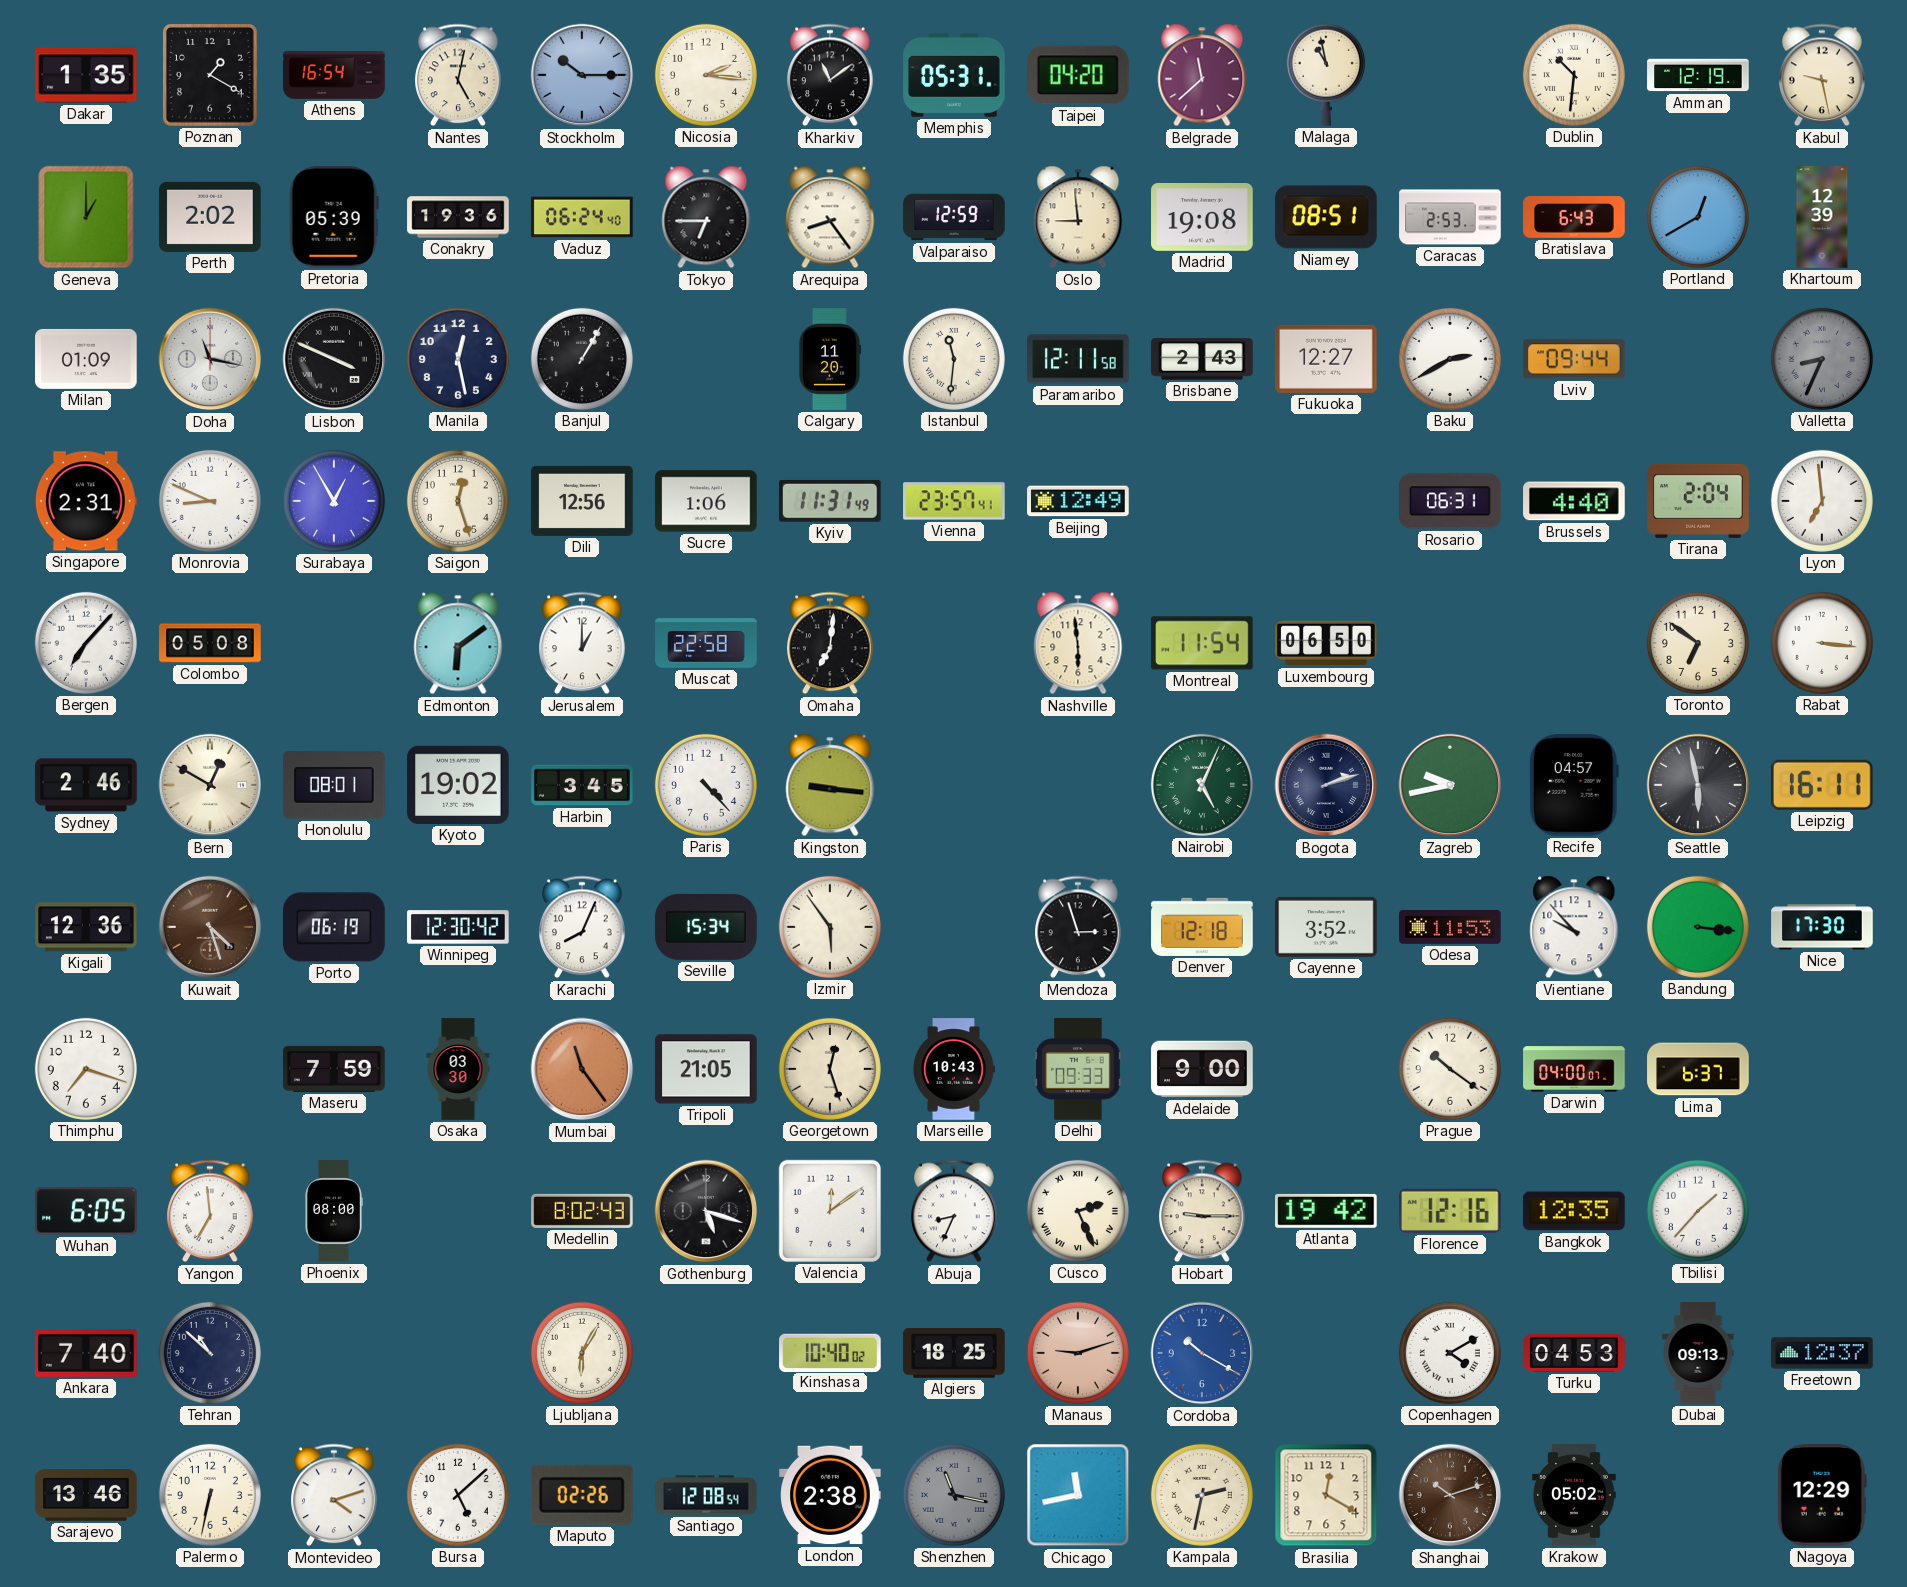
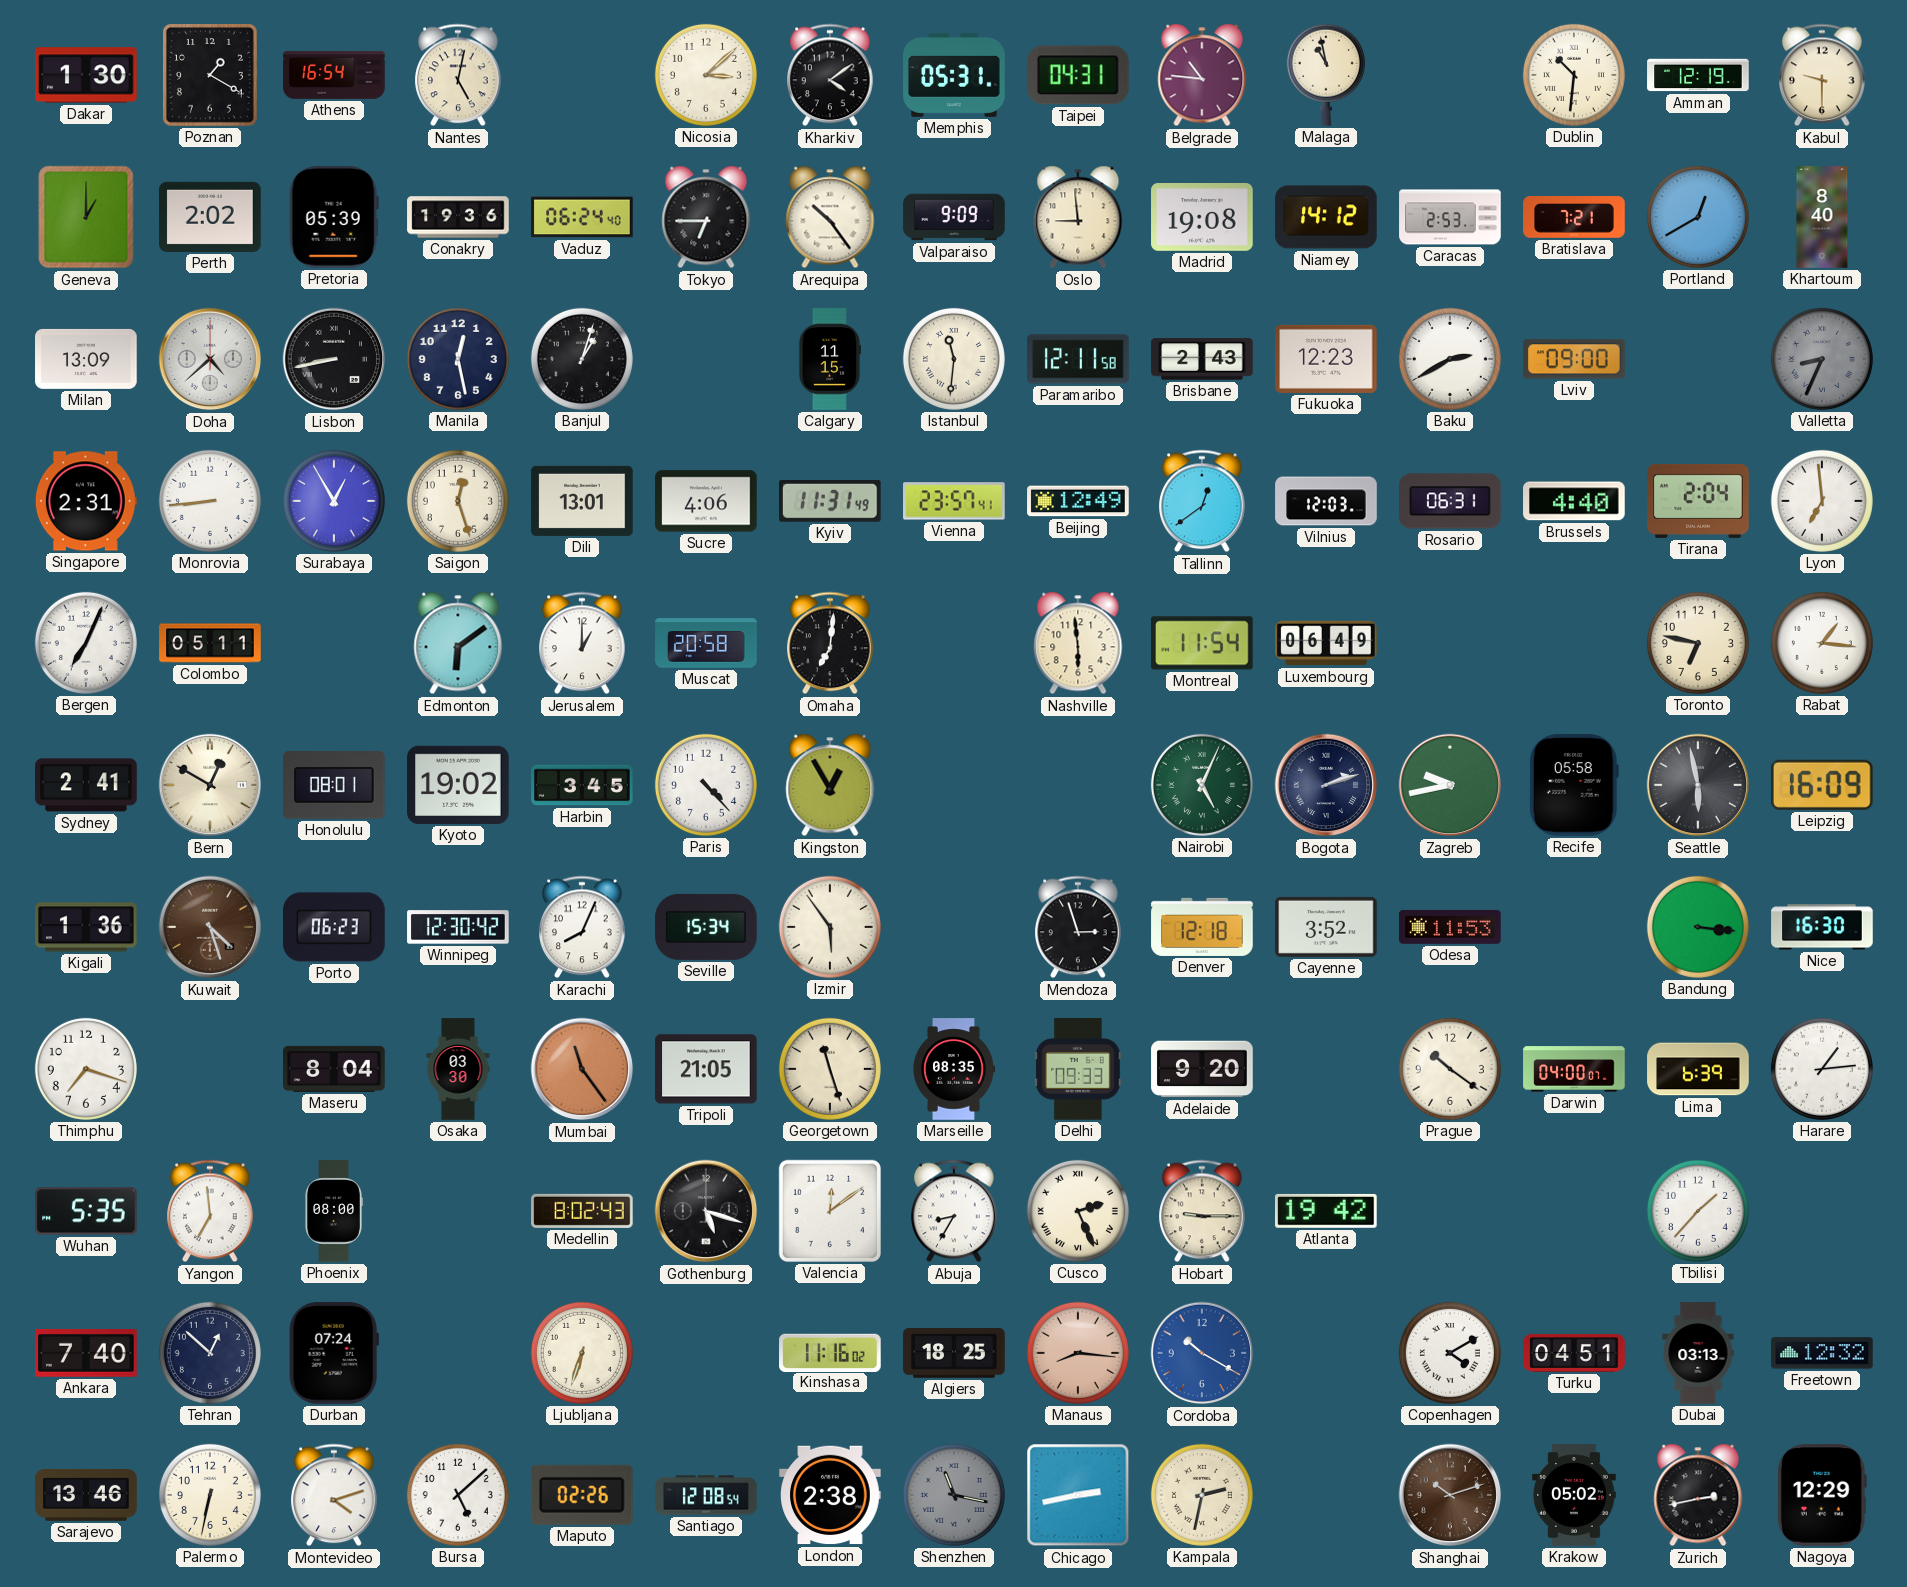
Dakar: 1:35 -> 1:30
Stockholm: 10:15 -> none
Nicosia: 2:16 -> 3:08
Kharkiv: 11:09 -> 4:09
Taipei: 04:20 -> 04:31
Belgrade: 11:38 -> 10:46
Kabul: 9:28 -> 9:30
Arequipa: 8:24 -> 10:24
Valparaiso: 12:59 -> 9:09
Niamey: 08:51 -> 14:12
Bratislava: 6:43 -> 7:21
Khartoum: 12:39 -> 8:40
Milan: 01:09 -> 13:09
Doha: 11:17 -> 4:38
Lisbon: 3:49 -> 8:43
Banjul: 1:05 -> 1:03
Calgary: 11:20 -> 11:15
Fukuoka: 12:27 -> 12:23
Lviv: 09:44 -> 09:00
Monrovia: 8:49 -> 8:44
Dili: 12:56 -> 13:01
Sucre: 1:06 -> 4:06
Tallinn: none -> 12:39
Vilnius: none -> 12:03
Bergen: 7:07 -> 7:04
Colombo: 05:08 -> 05:11
Muscat: 22:58 -> 20:58
Luxembourg: 06:50 -> 06:49
Toronto: 6:51 -> 6:47
Rabat: 3:16 -> 1:16
Sydney: 2:46 -> 2:41
Kingston: 9:16 -> 12:55
Recife: 04:57 -> 05:58
Leipzig: 16:11 -> 16:09
Kigali: 12:36 -> 1:36
Porto: 06:19 -> 06:23
Vientiane: 9:53 -> none
Nice: 17:30 -> 16:30
Maseru: 7:59 -> 8:04
Georgetown: 12:27 -> 11:27
Marseille: 10:43 -> 08:35
Adelaide: 9:00 -> 9:20
Lima: 6:37 -> 6:39
Harare: none -> 1:14
Wuhan: 6:05 -> 5:35
Abuja: 8:34 -> 8:35
Florence: 12:16 -> none
Bangkok: 12:35 -> none
Tehran: 10:52 -> 12:52
Durban: none -> 07:24
Ljubljana: 6:05 -> 6:33
Kinshasa: 10:40 -> 11:16
Manaus: 9:12 -> 8:16
Turku: 04:53 -> 04:51
Dubai: 09:13 -> 03:13
Freetown: 12:37 -> 12:32
Chicago: 11:43 -> 2:43
Brasilia: 12:20 -> none
Zurich: none -> 2:43
